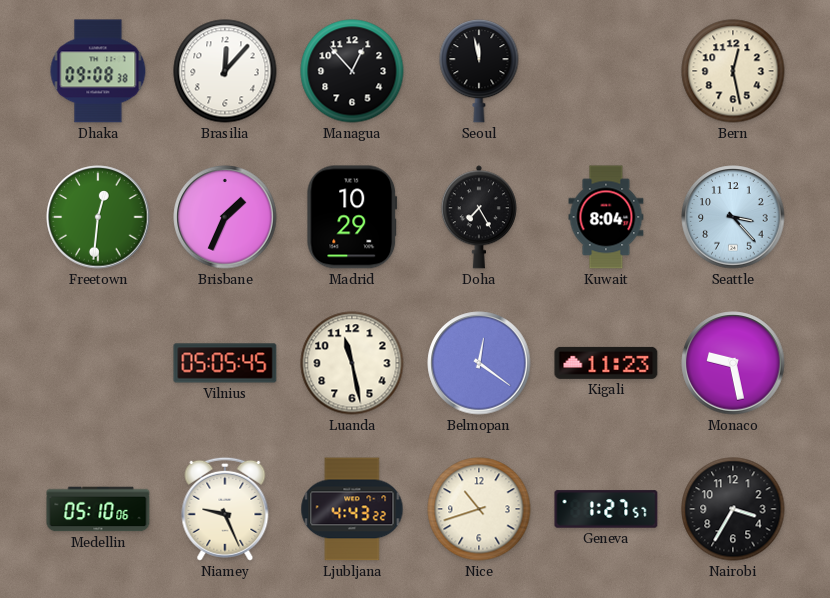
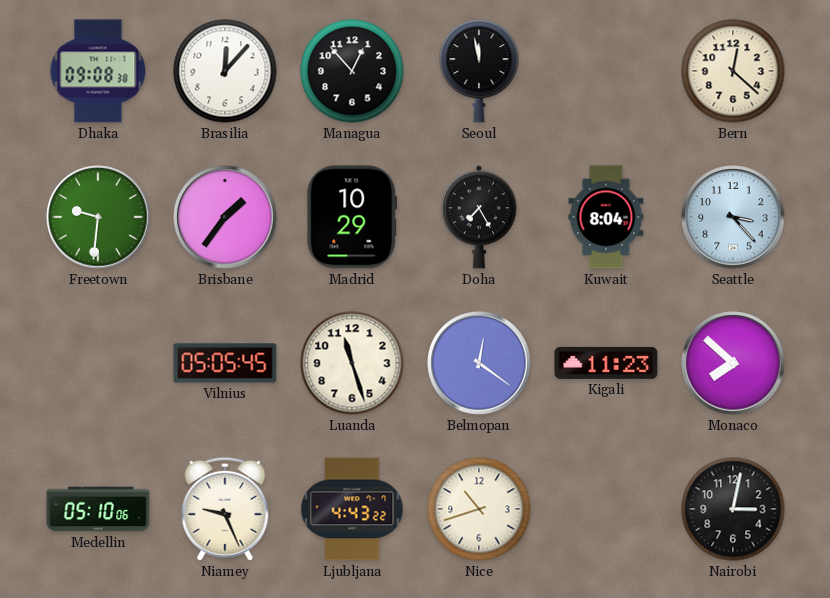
Bern: 12:28 -> 12:22
Freetown: 12:31 -> 9:31
Brisbane: 1:34 -> 1:36
Luanda: 11:28 -> 11:27
Monaco: 9:28 -> 7:52
Geneva: 1:27 -> none
Nairobi: 3:35 -> 3:02
